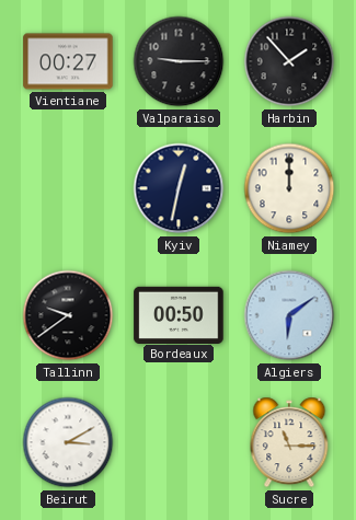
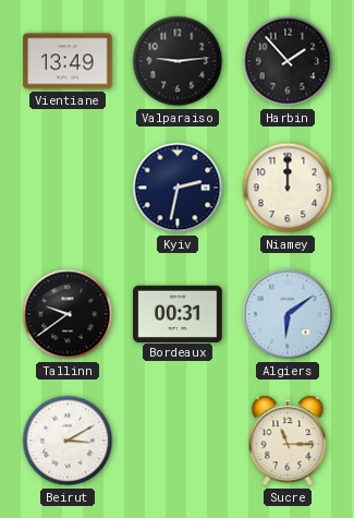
Vientiane: 00:27 -> 13:49
Valparaiso: 9:15 -> 9:14
Kyiv: 12:32 -> 2:32
Bordeaux: 00:50 -> 00:31
